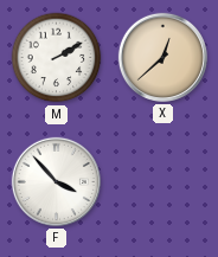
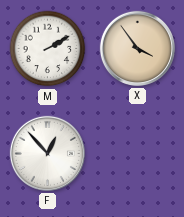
X: 12:38 -> 3:54
F: 3:53 -> 12:53
